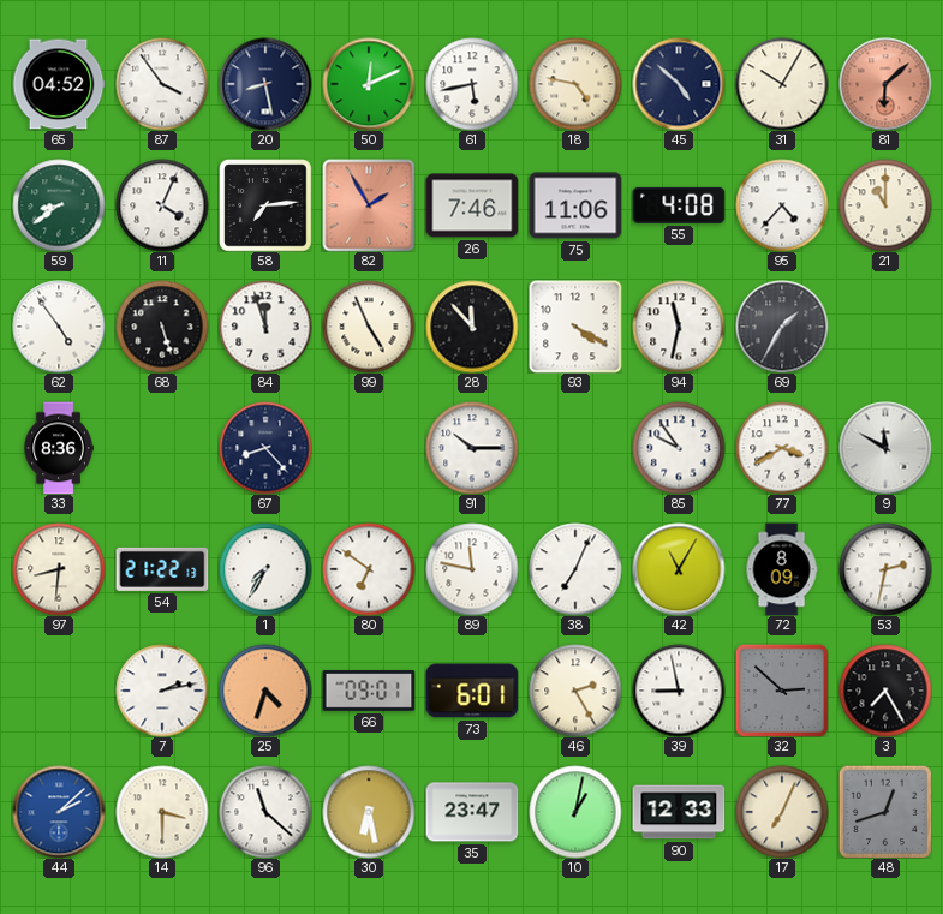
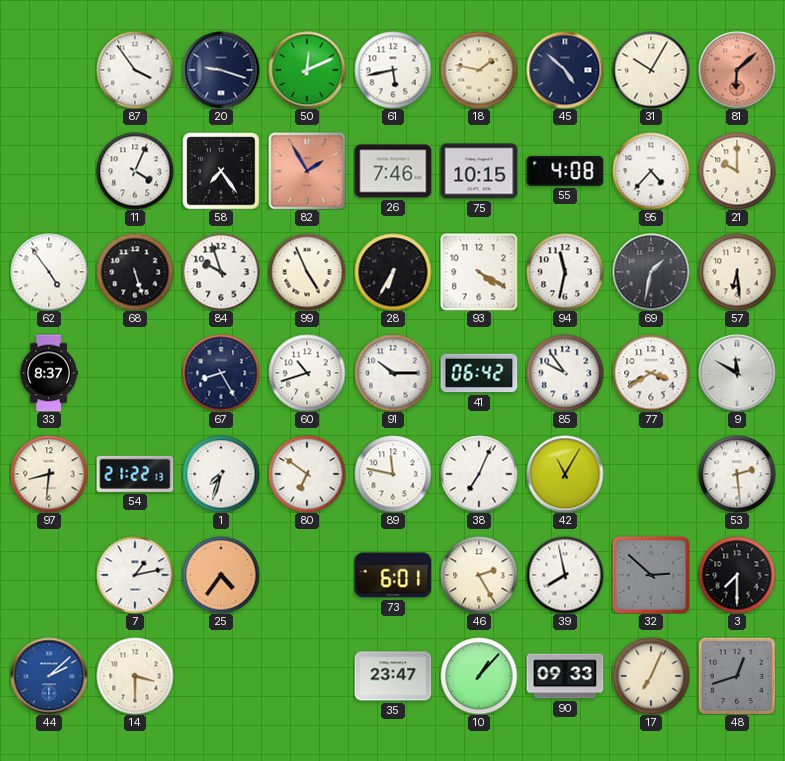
65: 04:52 -> none
20: 8:28 -> 9:18
18: 4:47 -> 1:47
59: 8:39 -> none
58: 7:14 -> 7:24
75: 11:06 -> 10:15
21: 11:00 -> 10:00
84: 11:57 -> 9:57
28: 11:53 -> 6:35
69: 1:35 -> 1:32
57: none -> 6:29
33: 8:36 -> 8:37
67: 8:23 -> 8:25
60: none -> 10:42
41: none -> 06:42
1: 7:35 -> 7:33
72: 8:09 -> none
53: 2:32 -> 2:29
7: 2:13 -> 1:13
25: 4:33 -> 4:36
66: 09:01 -> none
39: 8:58 -> 7:58
3: 7:25 -> 7:30
96: 11:22 -> none
30: 6:28 -> none
10: 1:02 -> 1:07
90: 12:33 -> 09:33
